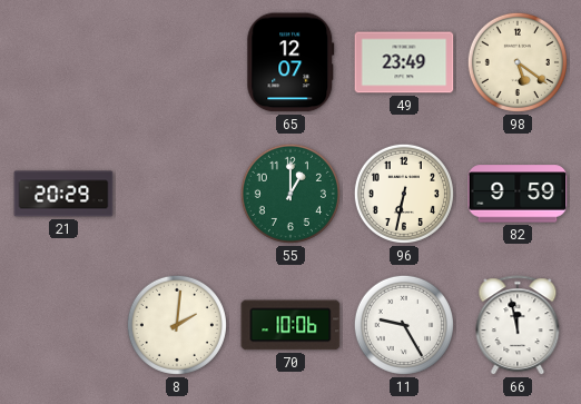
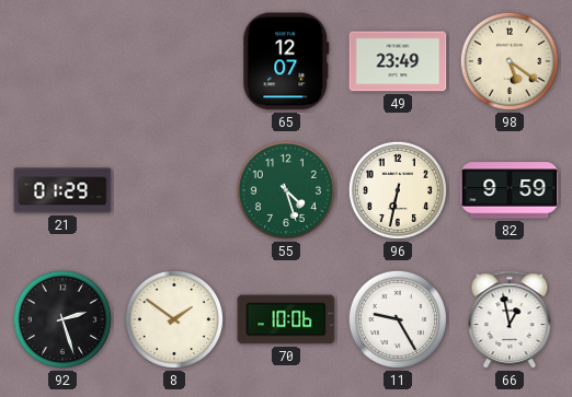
21: 20:29 -> 01:29
55: 1:00 -> 4:27
92: none -> 2:27
8: 2:01 -> 1:51
66: 11:58 -> 12:58
